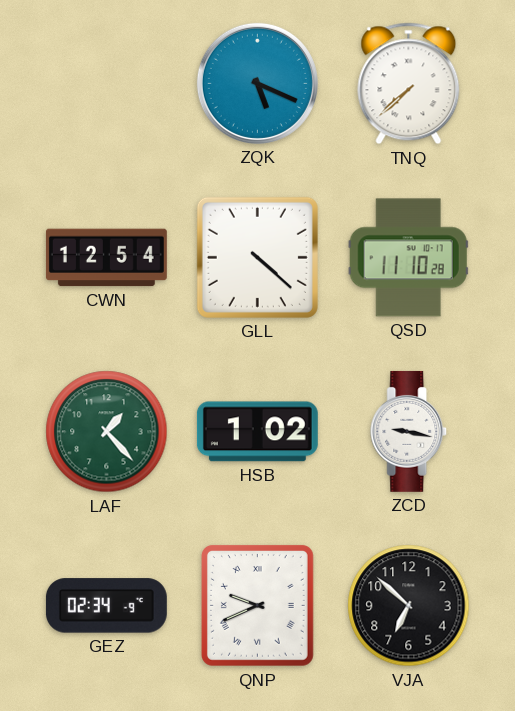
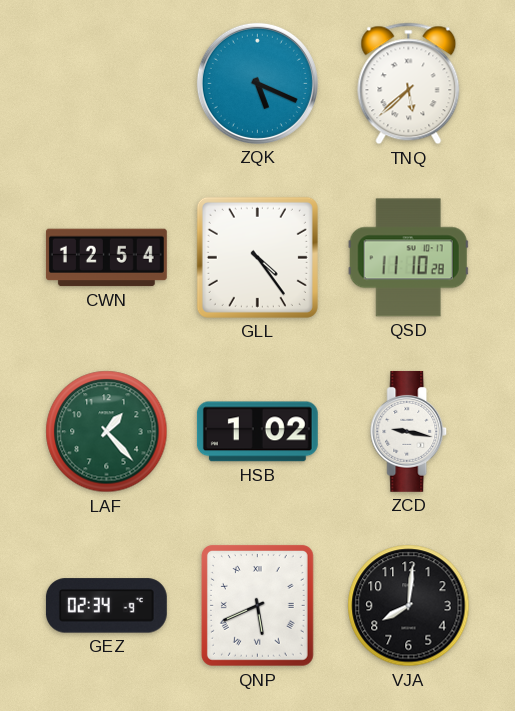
TNQ: 7:38 -> 5:38
GLL: 4:22 -> 4:24
QNP: 9:41 -> 5:41
VJA: 6:52 -> 8:01
